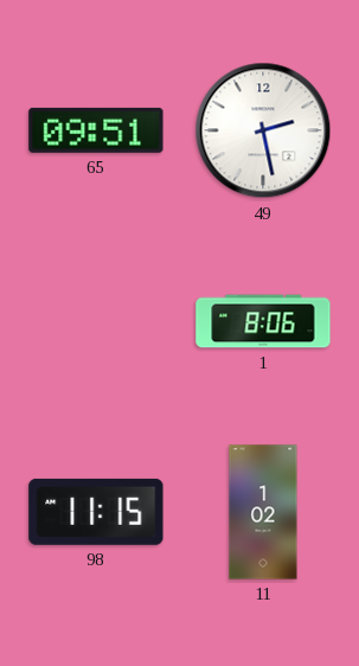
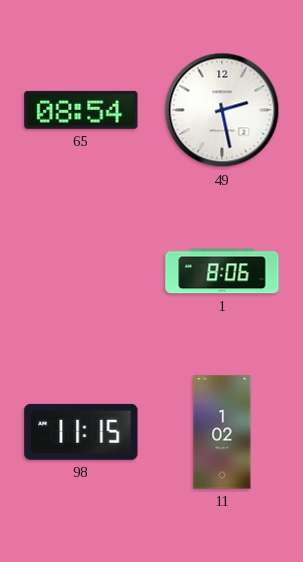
65: 09:51 -> 08:54
